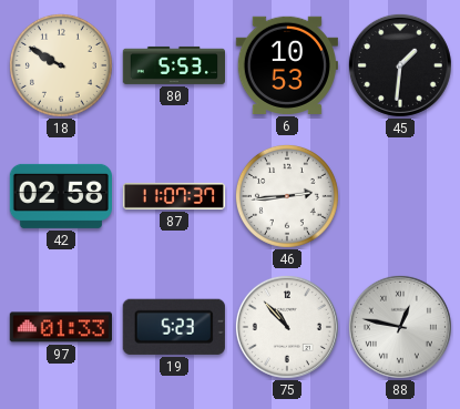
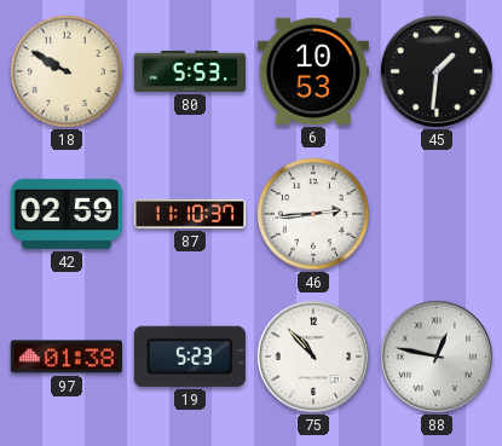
42: 02:58 -> 02:59
87: 11:07 -> 11:10
97: 01:33 -> 01:38
